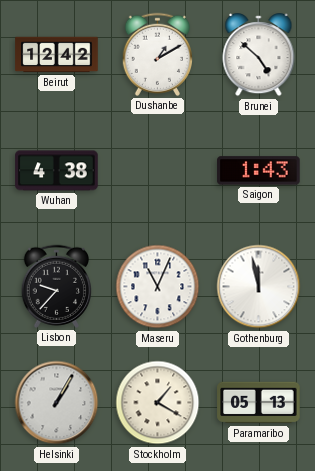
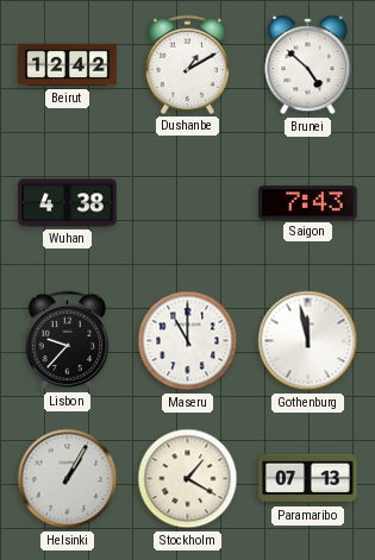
Saigon: 1:43 -> 7:43
Maseru: 11:04 -> 11:00
Paramaribo: 05:13 -> 07:13
